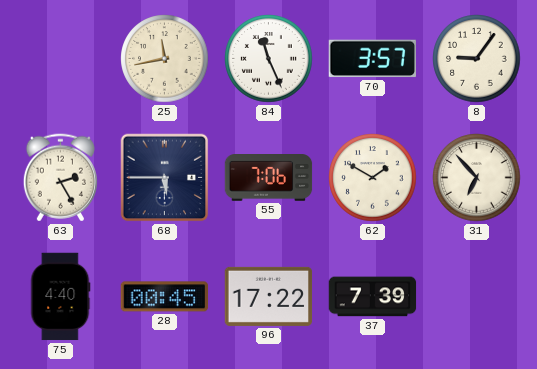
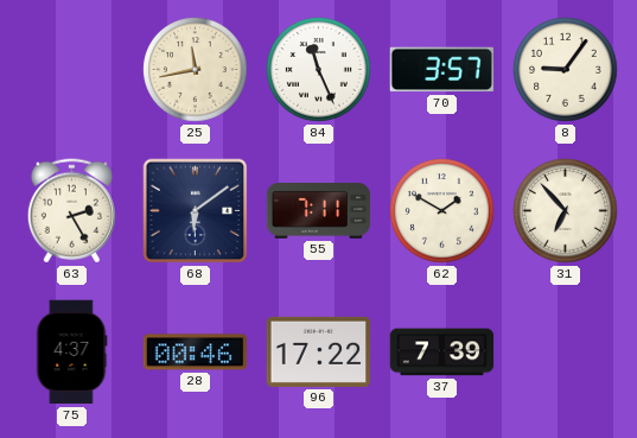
68: 5:45 -> 6:09
55: 7:06 -> 7:11
75: 4:40 -> 4:37
28: 00:45 -> 00:46
